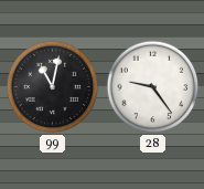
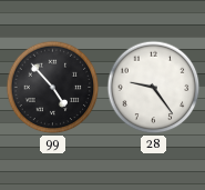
99: 11:02 -> 4:53
